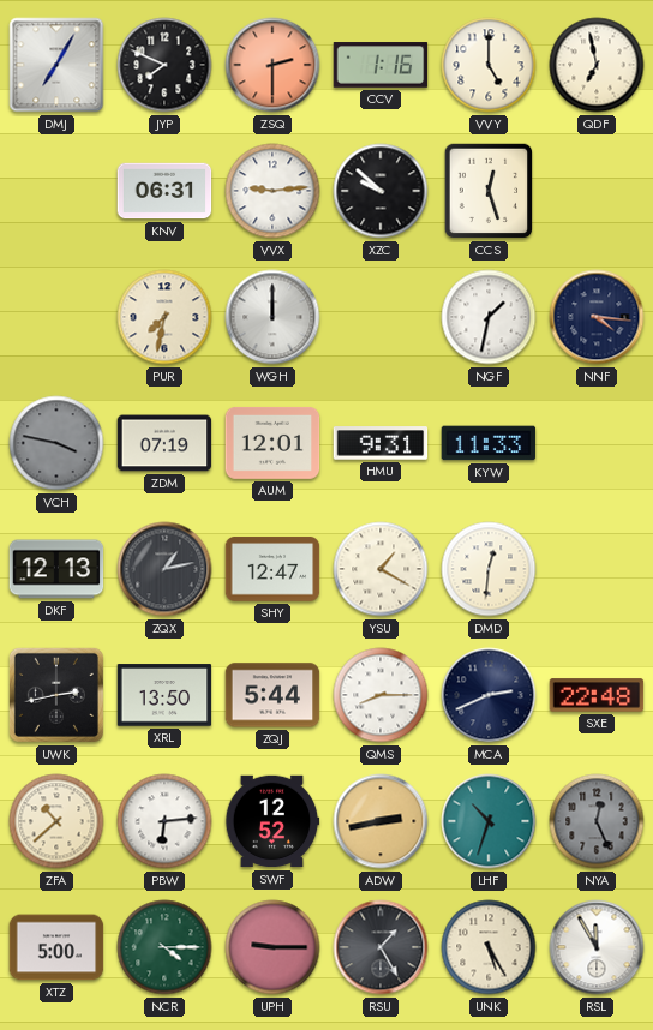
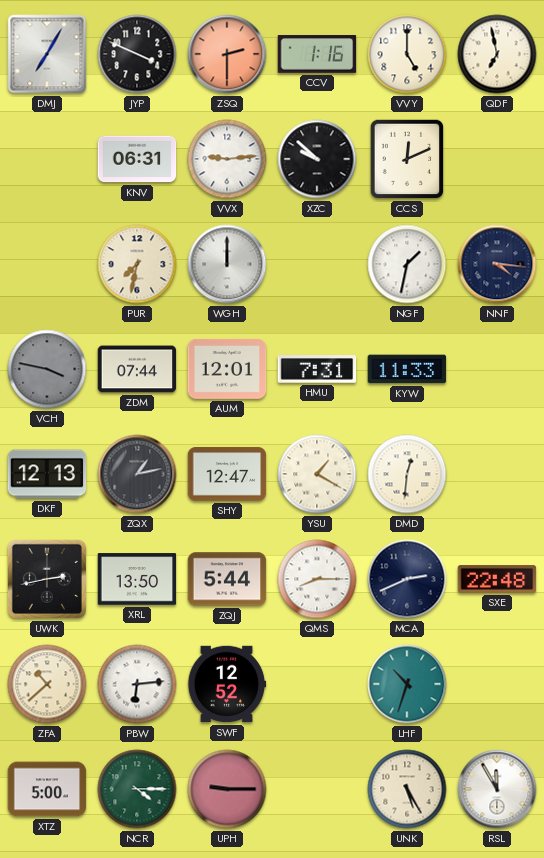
JYP: 7:49 -> 3:49
CCS: 12:27 -> 12:11
ZDM: 07:19 -> 07:44
HMU: 9:31 -> 7:31
ADW: 2:43 -> none
NYA: 12:26 -> none
RSU: 1:25 -> none
